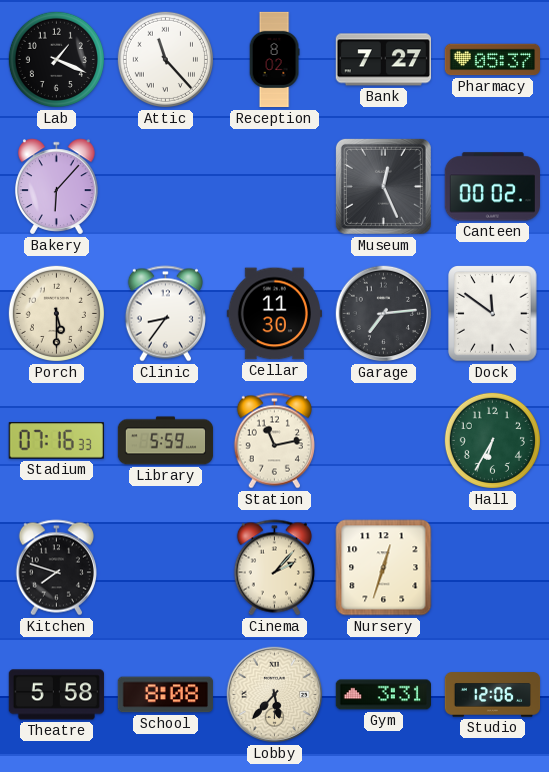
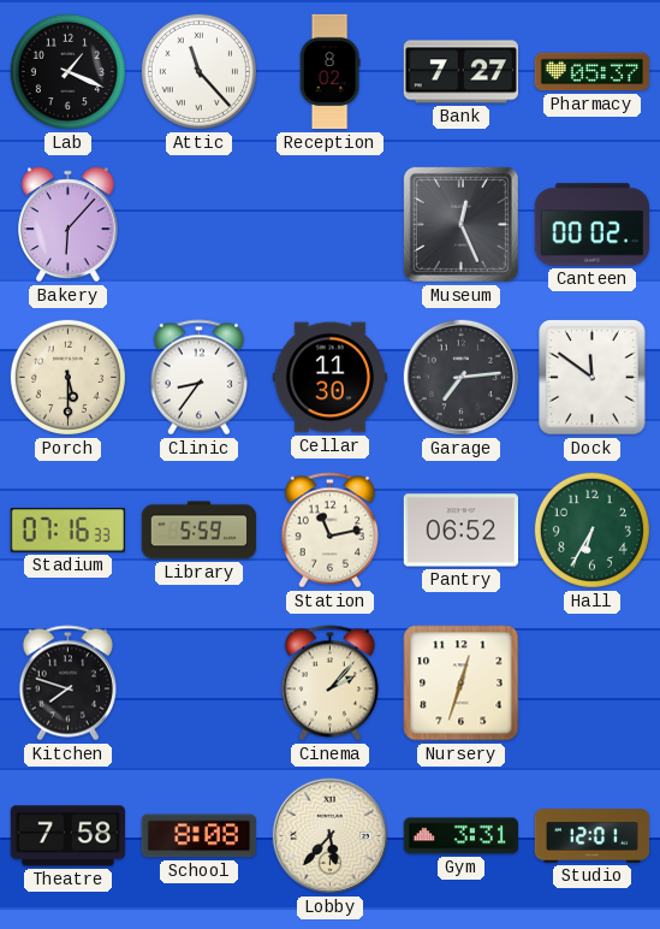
Pantry: none -> 06:52
Theatre: 5:58 -> 7:58
Studio: 12:06 -> 12:01
